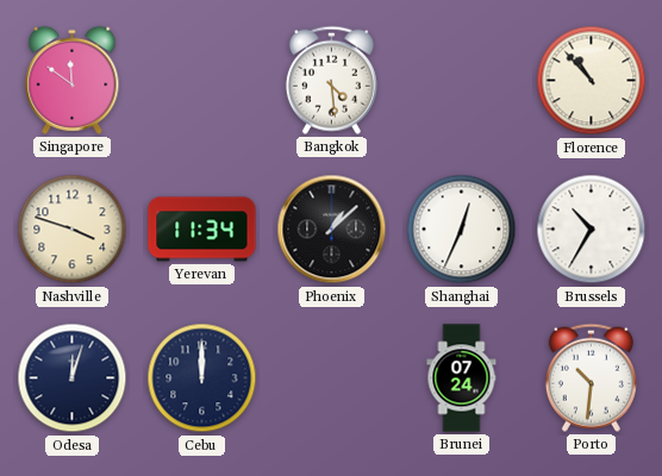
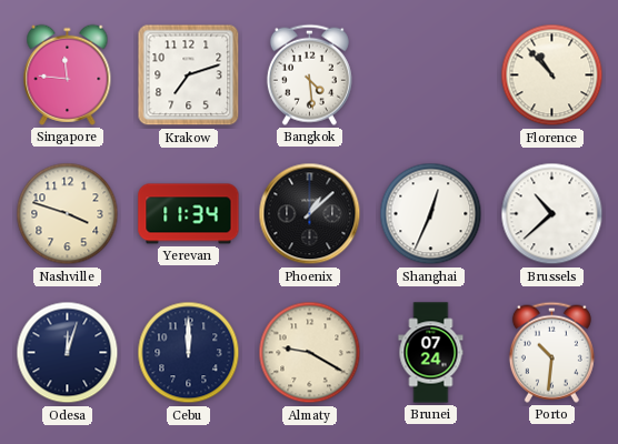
Singapore: 11:51 -> 11:46
Krakow: none -> 7:12
Brussels: 10:35 -> 10:38
Almaty: none -> 9:20
